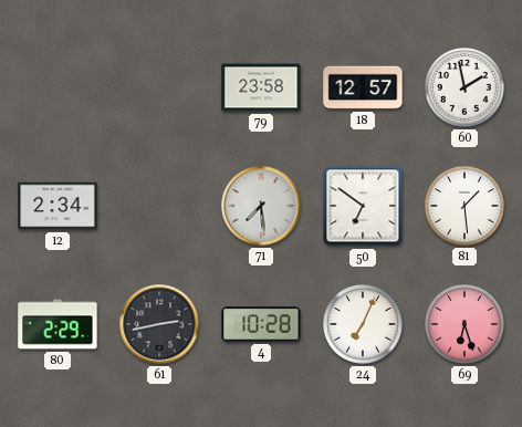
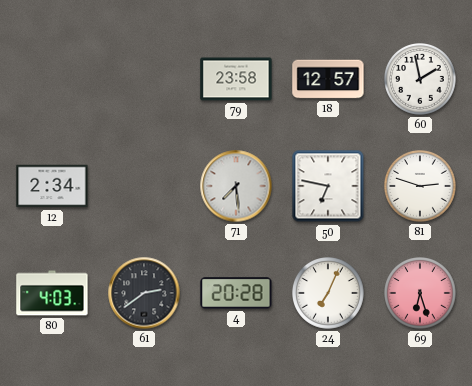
50: 6:51 -> 6:47
81: 1:29 -> 2:48
80: 2:29 -> 4:03
61: 2:43 -> 2:39
4: 10:28 -> 20:28
